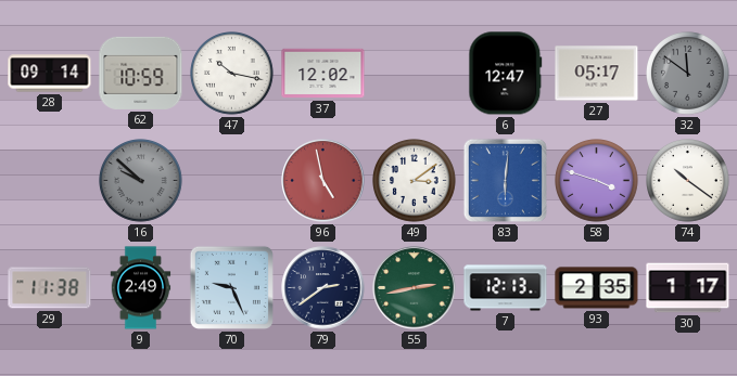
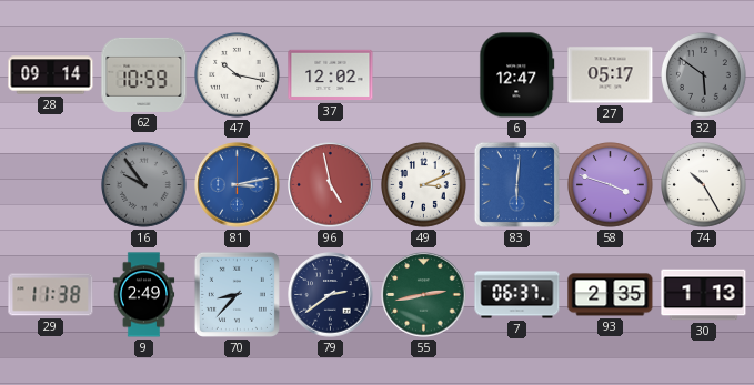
32: 11:51 -> 5:51
16: 9:52 -> 9:54
81: none -> 3:13
49: 3:09 -> 3:11
74: 10:21 -> 10:25
70: 9:26 -> 8:37
7: 12:13 -> 06:37
30: 1:17 -> 1:13
